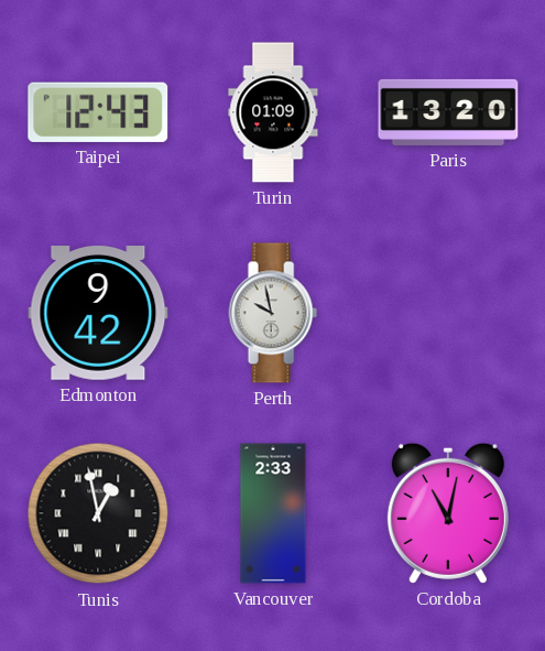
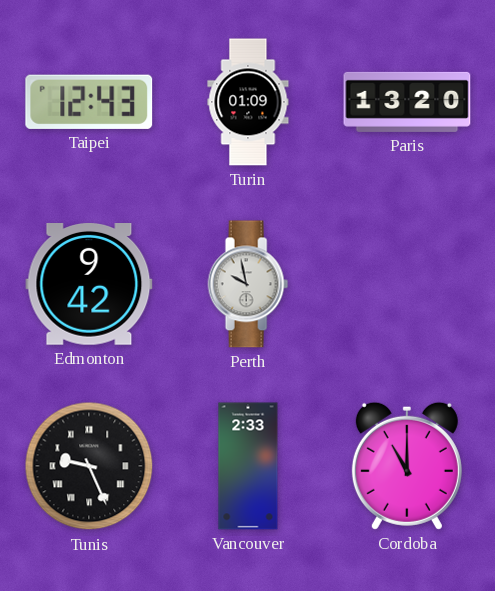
Tunis: 12:58 -> 9:26
Cordoba: 11:02 -> 11:00
